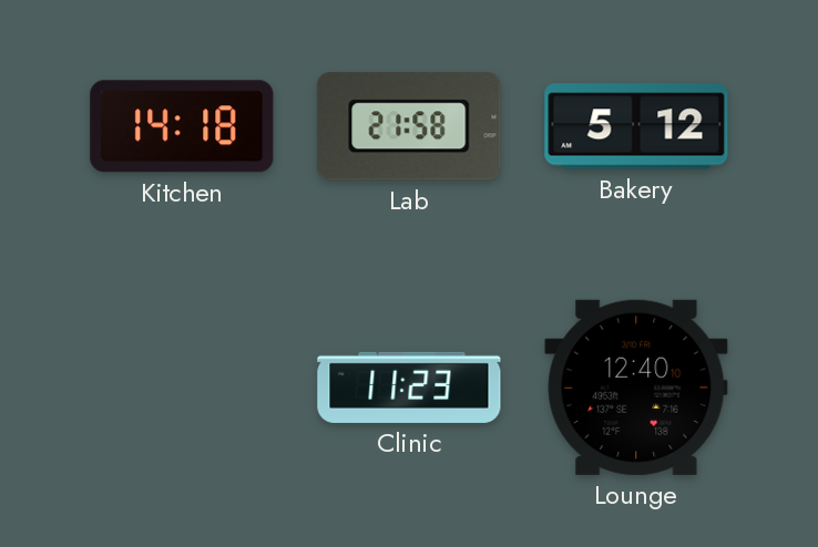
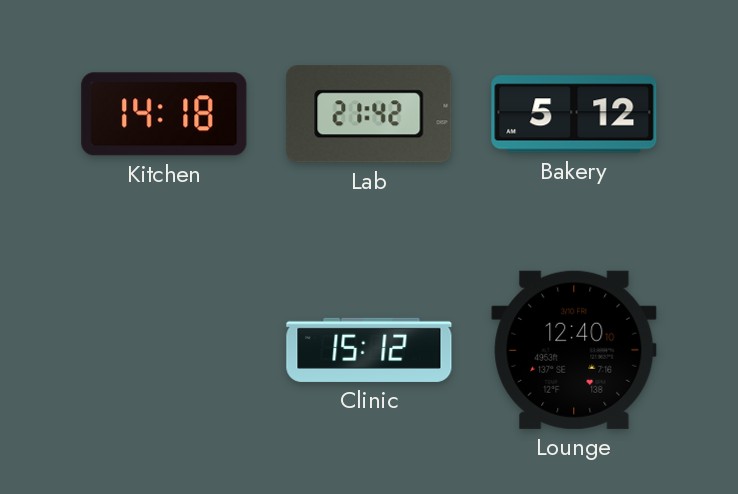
Lab: 21:58 -> 21:42
Clinic: 11:23 -> 15:12
